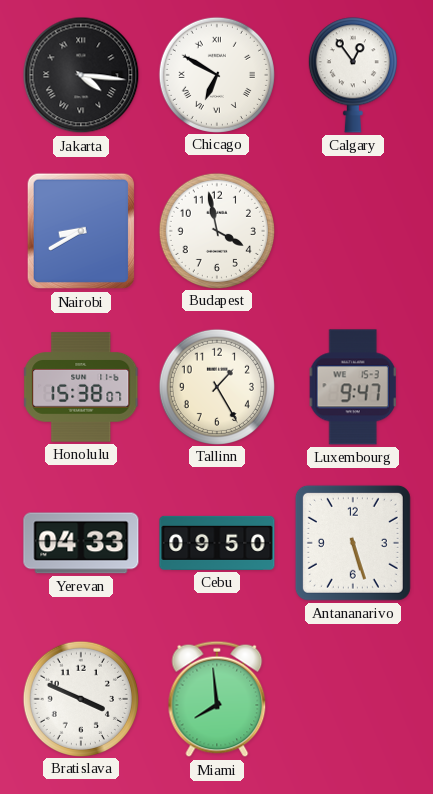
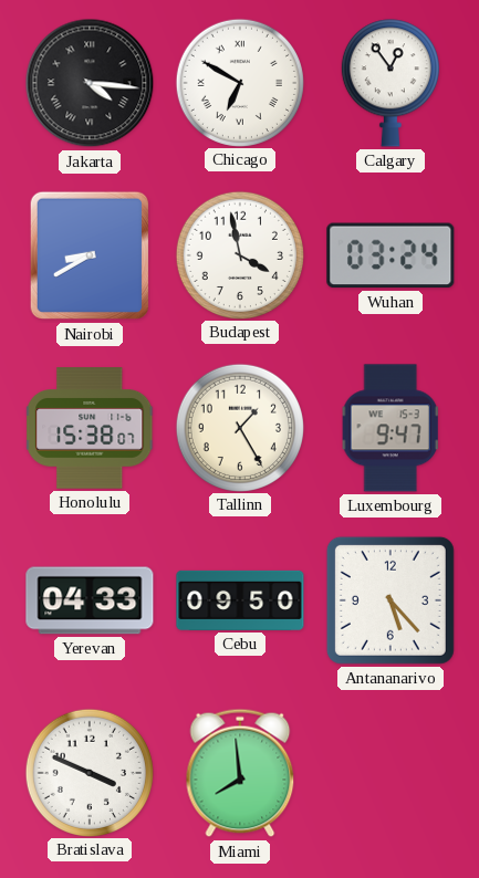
Wuhan: none -> 03:24
Antananarivo: 5:27 -> 5:23
